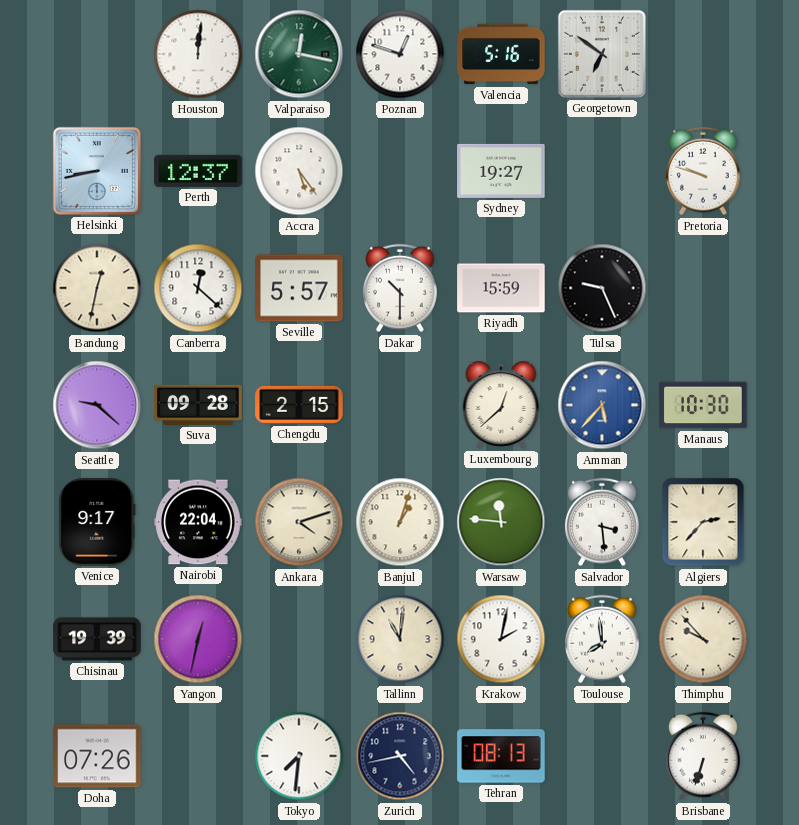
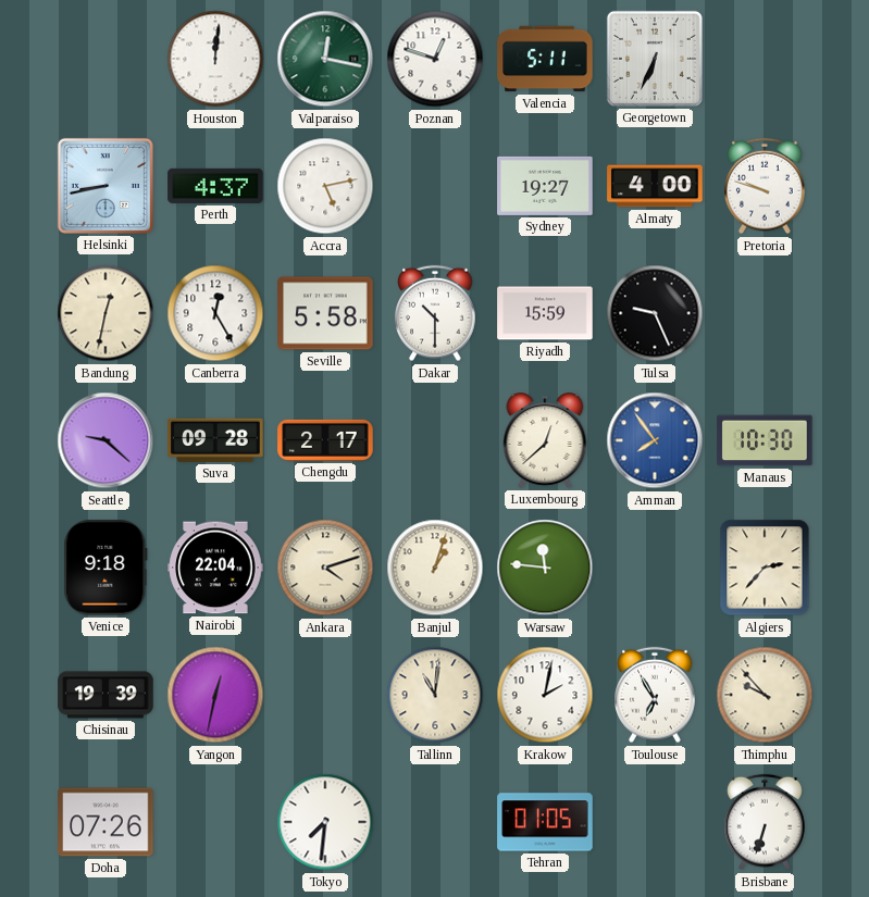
Valencia: 5:16 -> 5:11
Georgetown: 6:51 -> 6:34
Perth: 12:37 -> 4:37
Accra: 5:24 -> 5:13
Almaty: none -> 4:00
Canberra: 12:22 -> 12:25
Seville: 5:57 -> 5:58
Chengdu: 2:15 -> 2:17
Amman: 5:37 -> 7:54
Venice: 9:17 -> 9:18
Salvador: 3:29 -> none
Toulouse: 7:59 -> 6:55
Zurich: 4:43 -> none
Tehran: 08:13 -> 01:05
